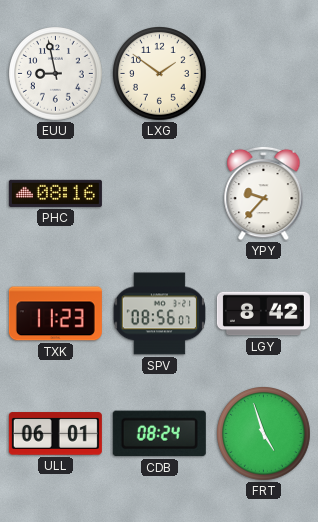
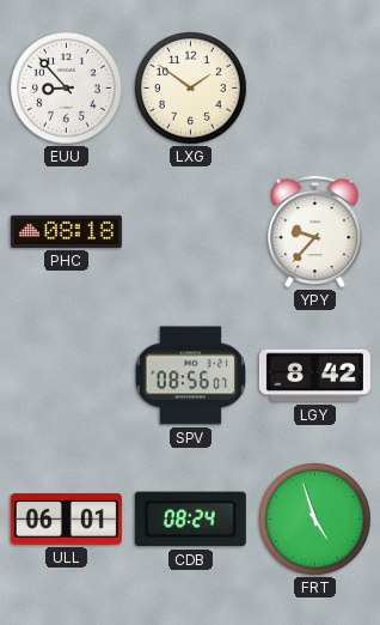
EUU: 8:58 -> 8:53
PHC: 08:16 -> 08:18
TXK: 11:23 -> none
